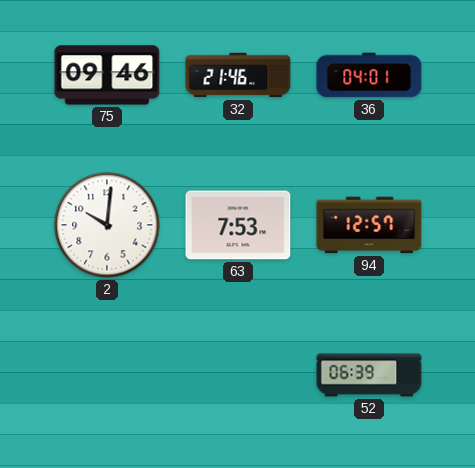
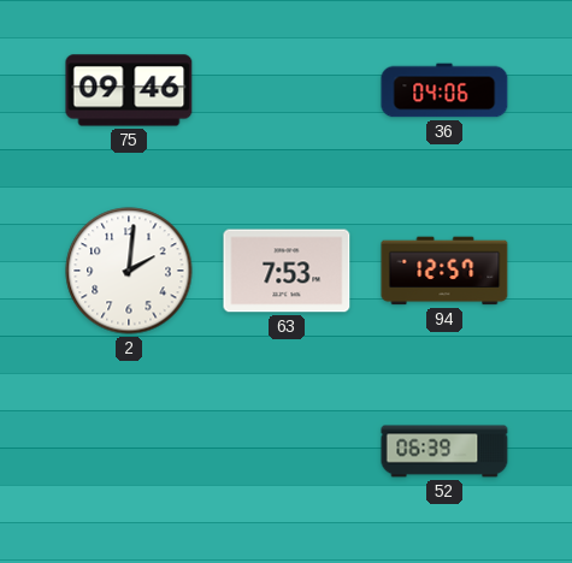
32: 21:46 -> none
36: 04:01 -> 04:06
2: 10:01 -> 2:01
